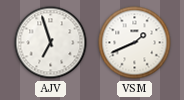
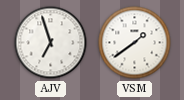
VSM: 1:41 -> 1:39
